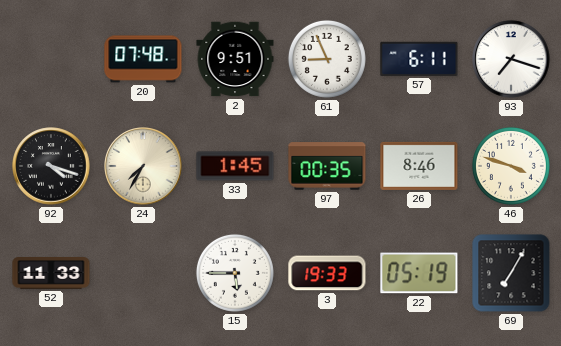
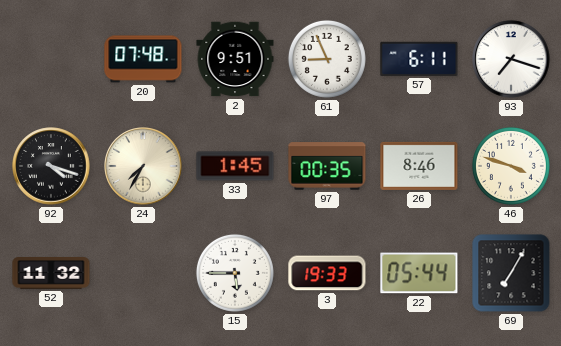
52: 11:33 -> 11:32
22: 05:19 -> 05:44
